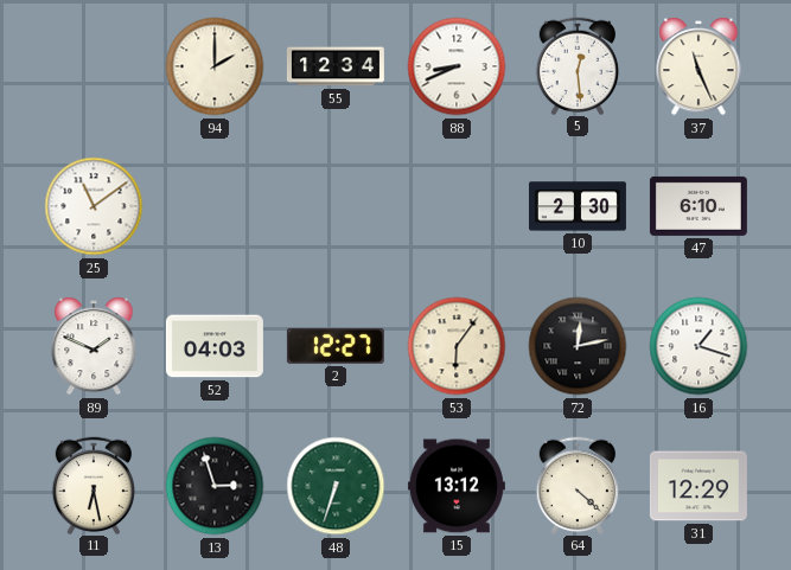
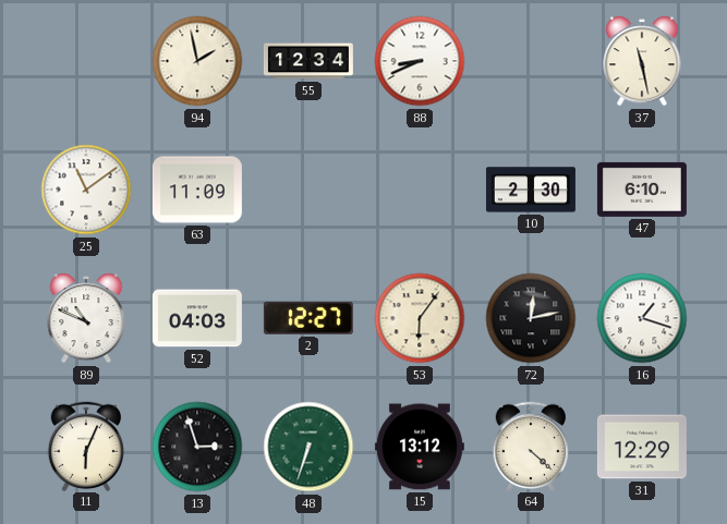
94: 2:00 -> 1:58
5: 12:29 -> none
37: 11:26 -> 11:28
63: none -> 11:09
89: 1:49 -> 10:49
11: 6:28 -> 6:04
